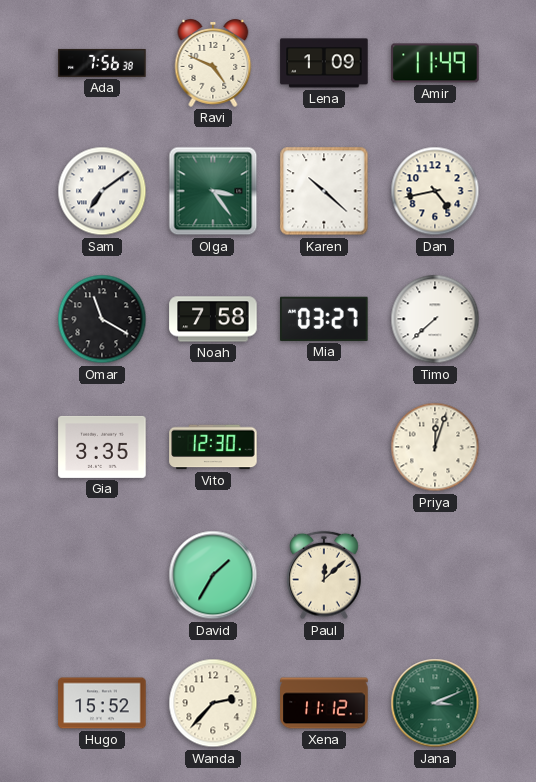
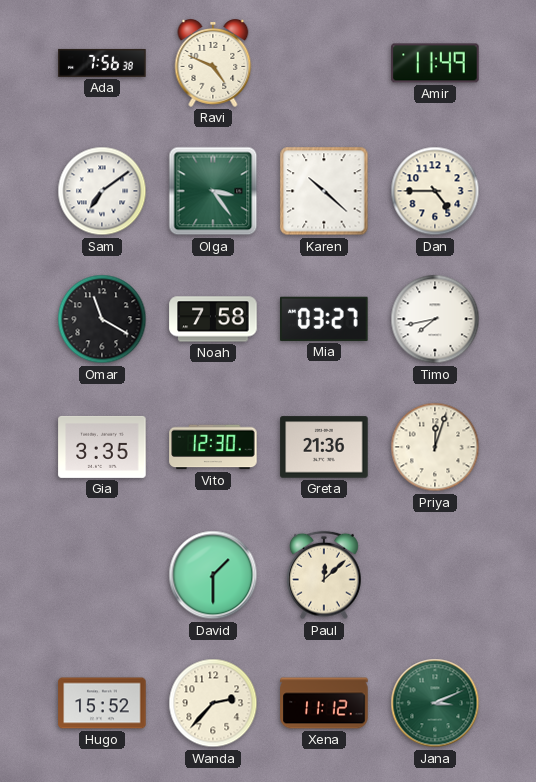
Lena: 1:09 -> none
Dan: 4:43 -> 4:45
Timo: 7:38 -> 7:43
Greta: none -> 21:36
David: 1:35 -> 1:30
